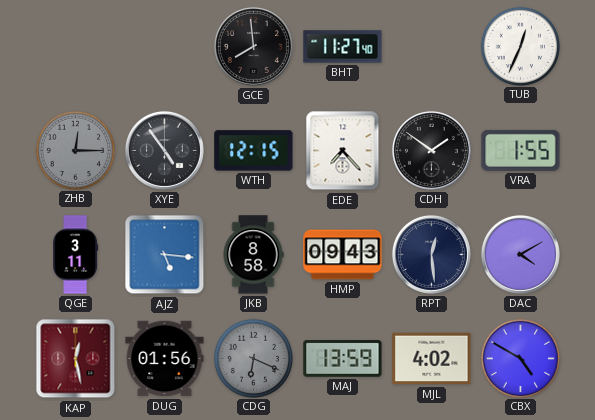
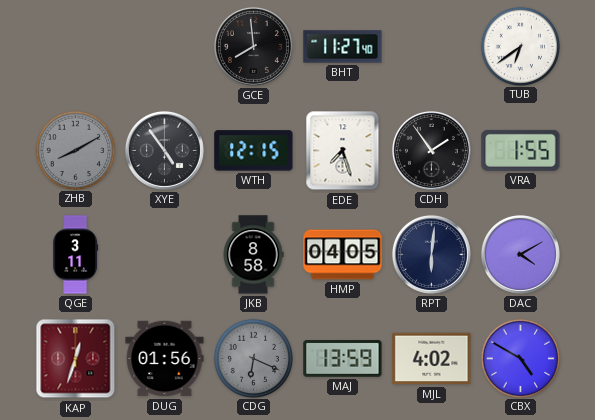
TUB: 12:34 -> 6:39
ZHB: 12:15 -> 8:10
EDE: 7:23 -> 7:27
CDH: 1:51 -> 1:54
AJZ: 5:16 -> none
HMP: 09:43 -> 04:05
RPT: 12:29 -> 6:01
KAP: 12:28 -> 12:33
